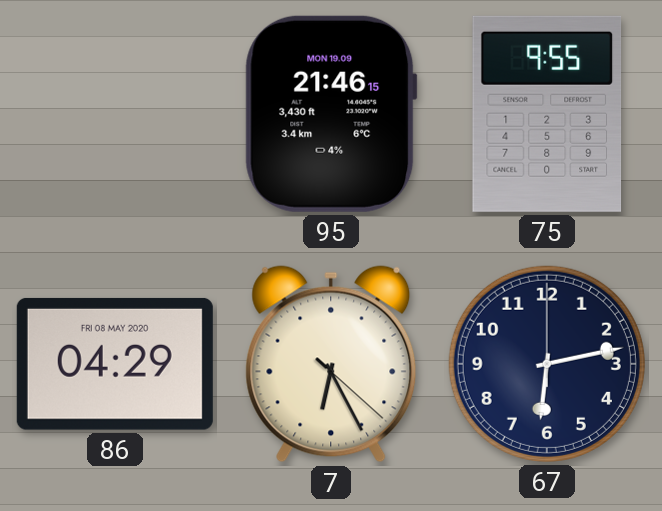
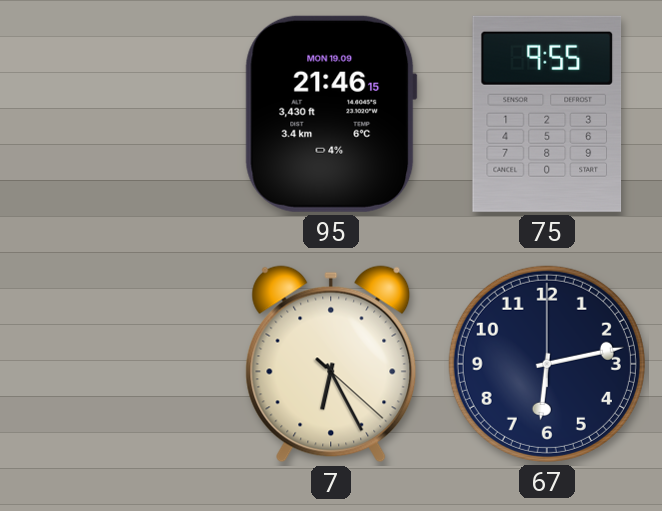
86: 04:29 -> none
